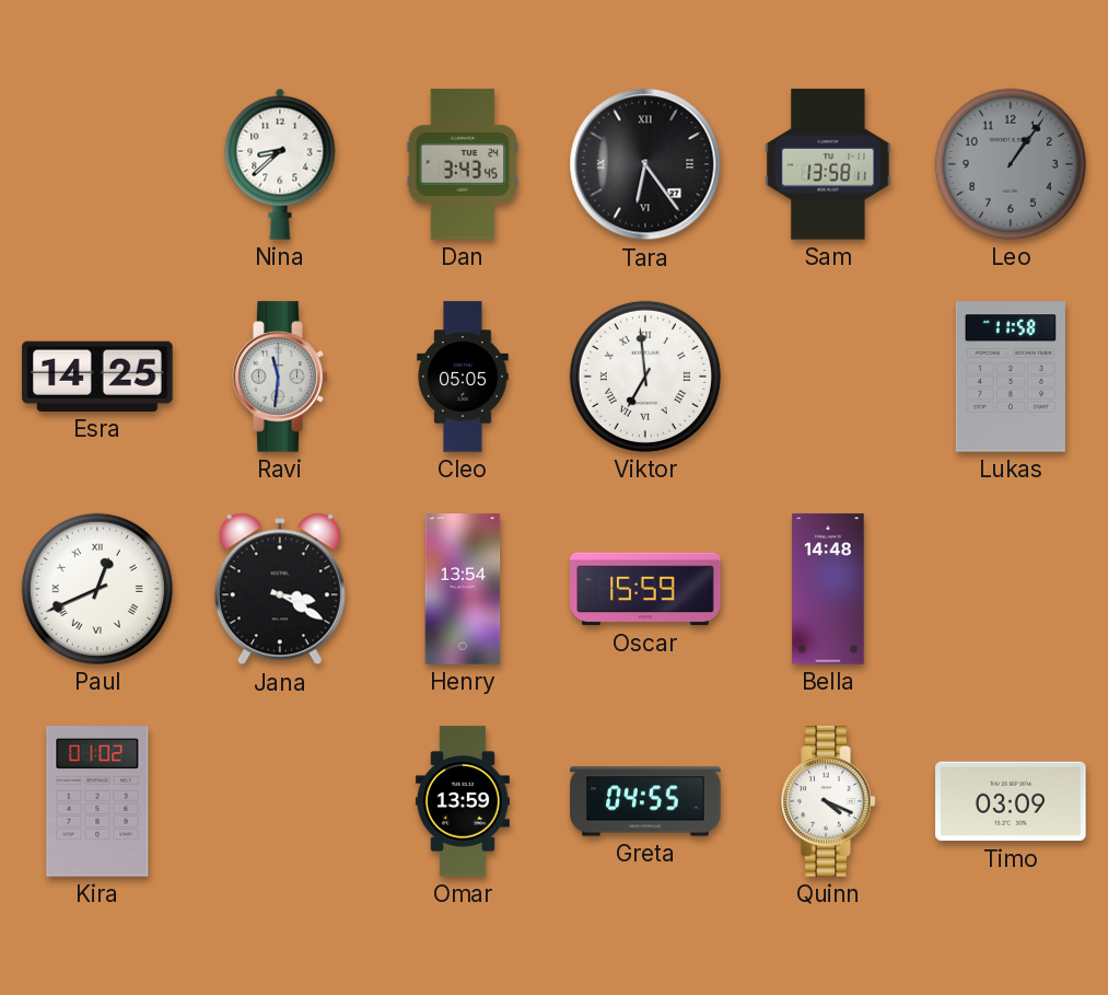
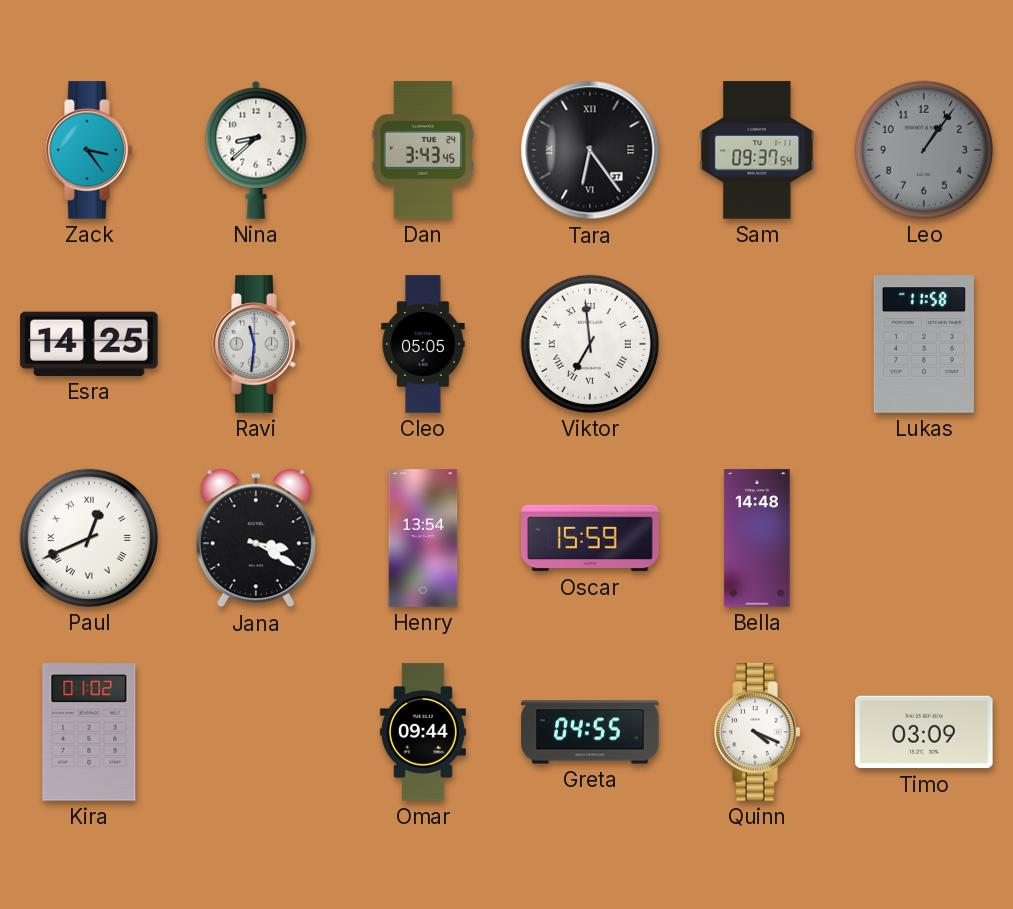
Zack: none -> 3:24
Sam: 13:58 -> 09:37
Omar: 13:59 -> 09:44
